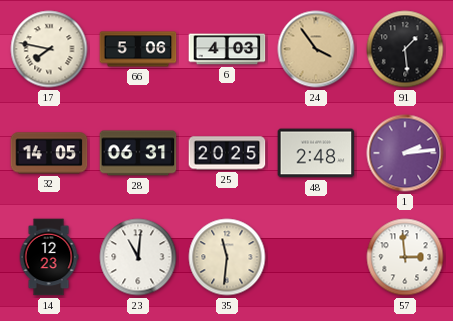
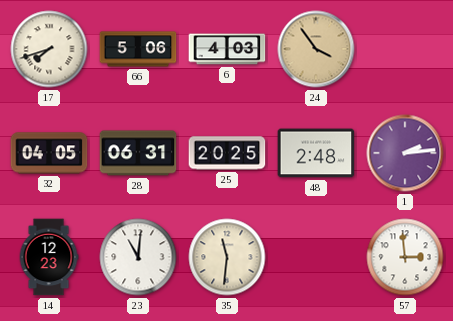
17: 7:47 -> 7:42
91: 1:29 -> none
32: 14:05 -> 04:05
